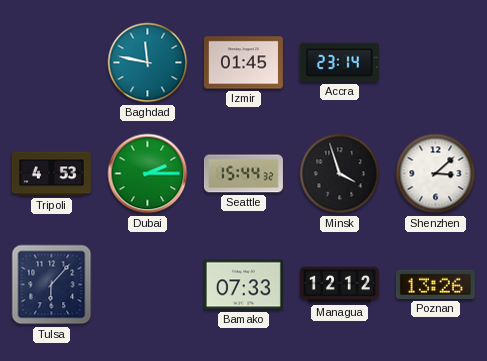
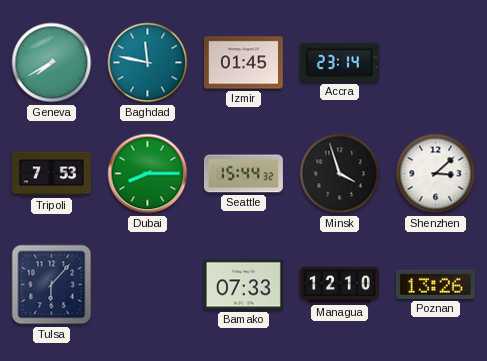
Geneva: none -> 7:40
Tripoli: 4:53 -> 7:53
Dubai: 2:15 -> 8:15
Managua: 12:12 -> 12:10
